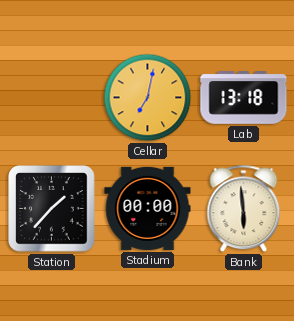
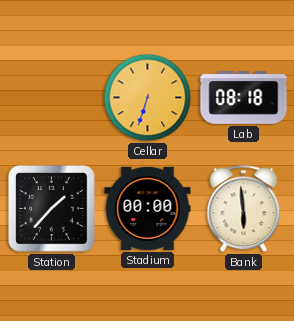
Cellar: 7:02 -> 6:33
Lab: 13:18 -> 08:18
